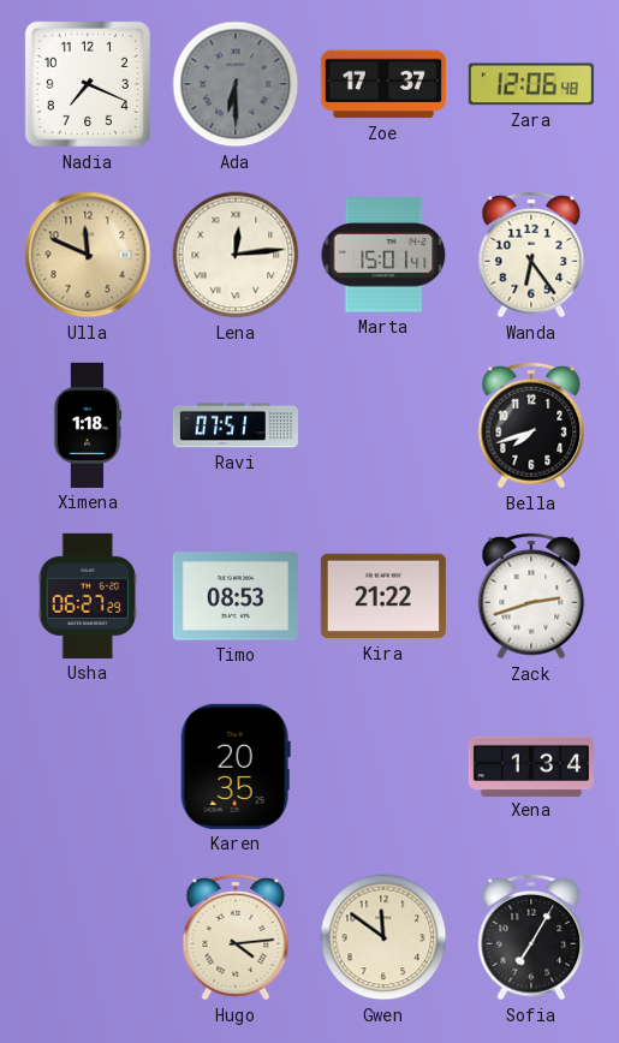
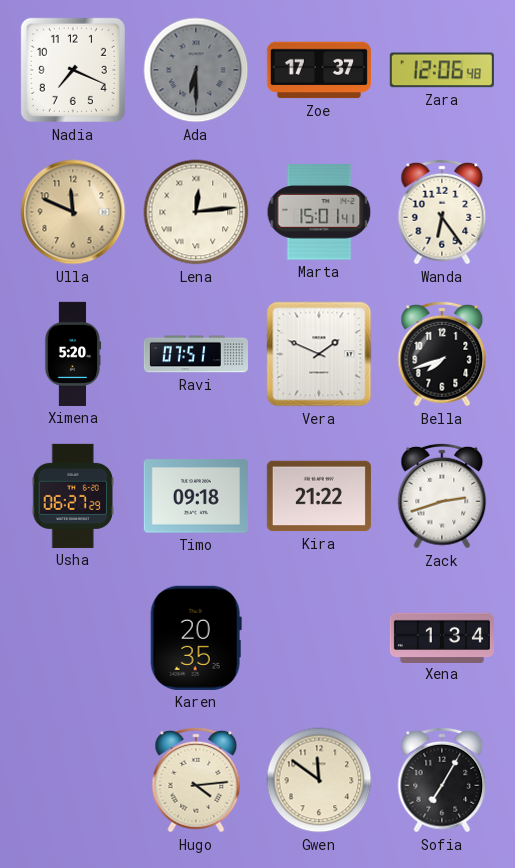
Ximena: 1:18 -> 5:20
Vera: none -> 1:49
Timo: 08:53 -> 09:18
